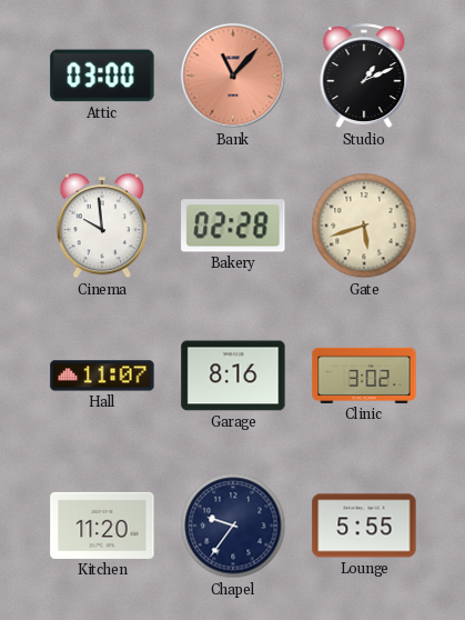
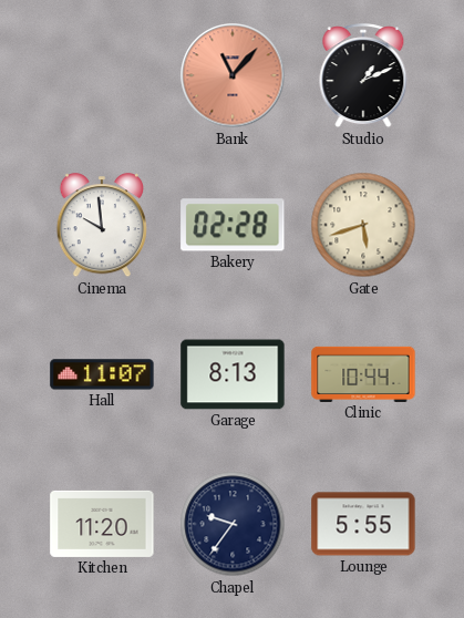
Attic: 03:00 -> none
Garage: 8:16 -> 8:13
Clinic: 3:02 -> 10:44
